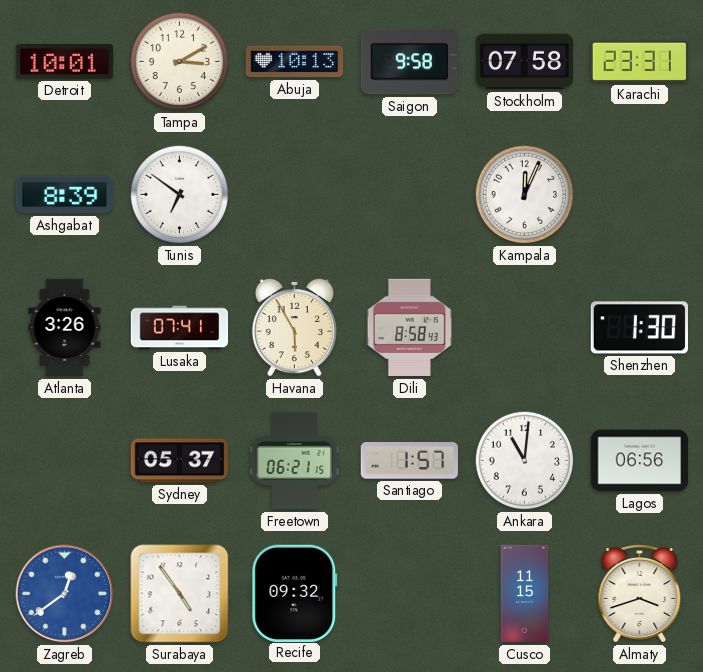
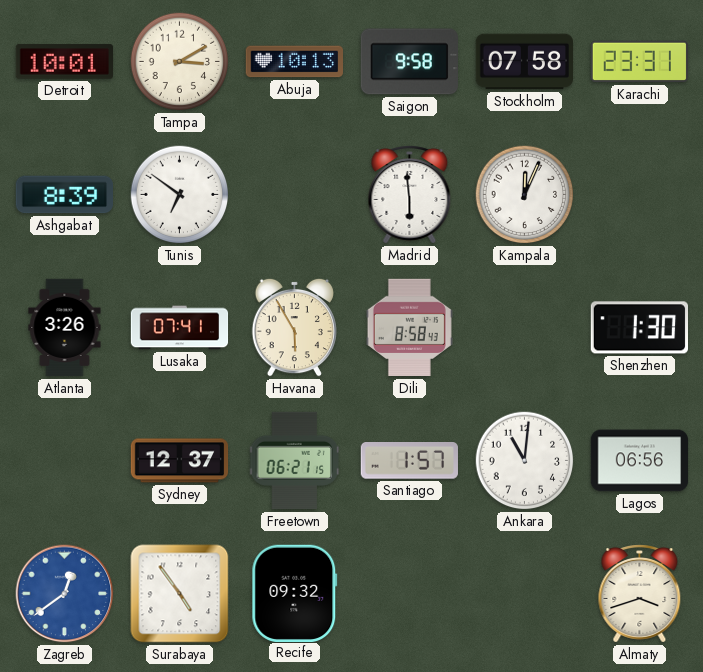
Madrid: none -> 5:59
Sydney: 05:37 -> 12:37
Cusco: 11:15 -> none
